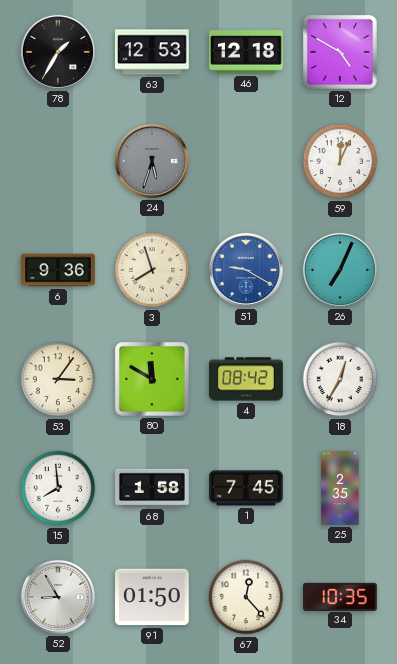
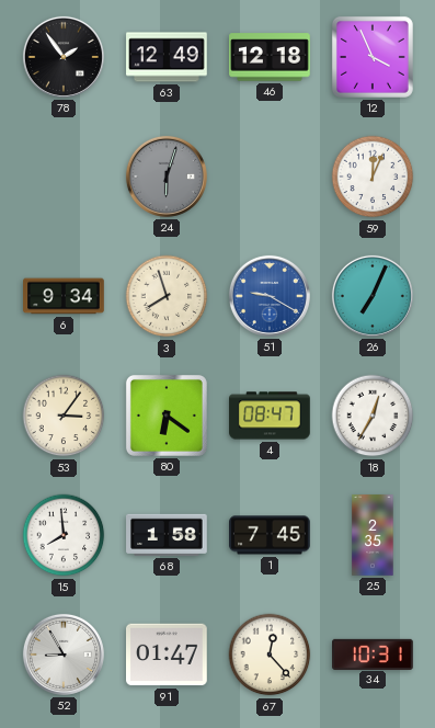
78: 1:35 -> 1:54
63: 12:53 -> 12:49
12: 4:50 -> 3:56
24: 5:33 -> 6:03
6: 9:36 -> 9:34
80: 11:50 -> 6:21
4: 08:42 -> 08:47
91: 01:50 -> 01:47
34: 10:35 -> 10:31
